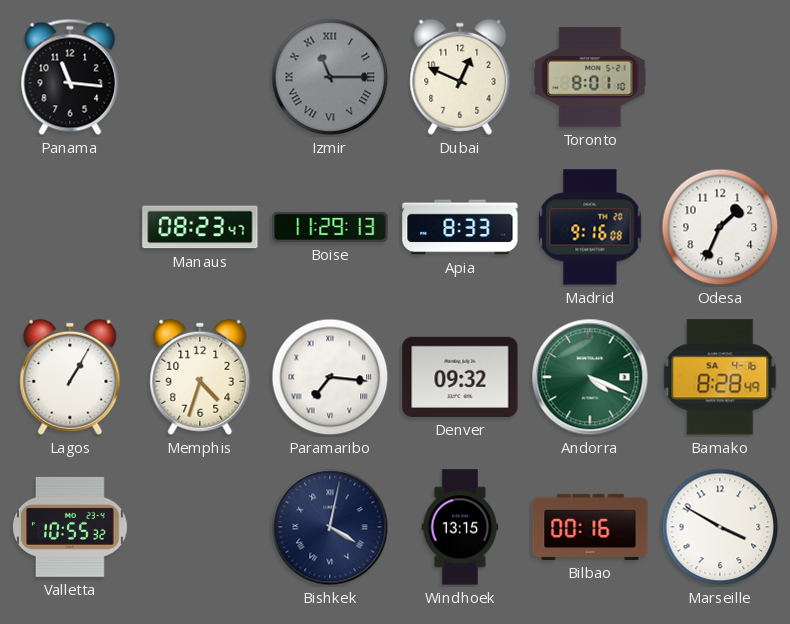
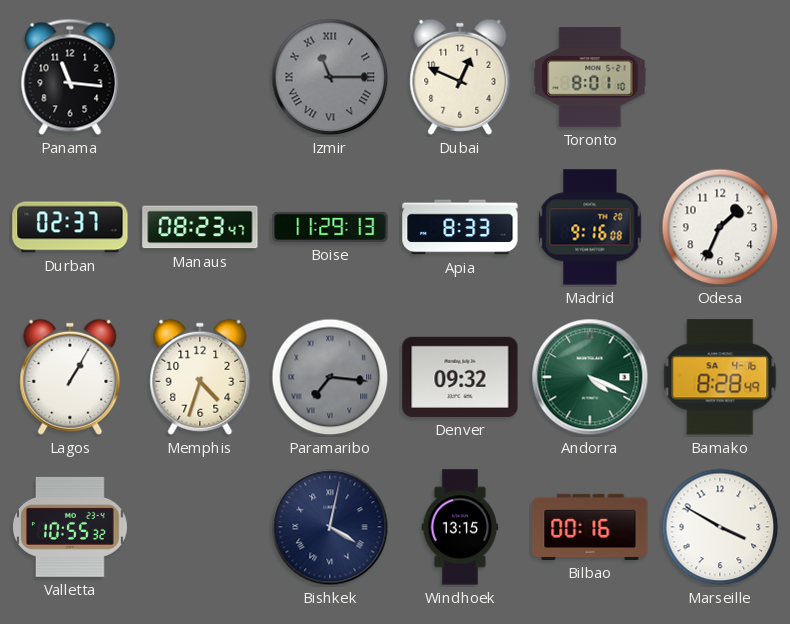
Durban: none -> 02:37
Paramaribo dial: white -> grey
